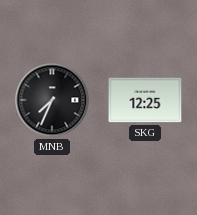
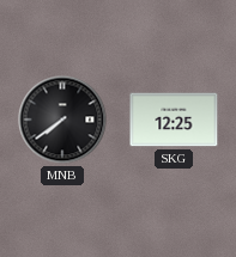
MNB: 7:34 -> 7:39
